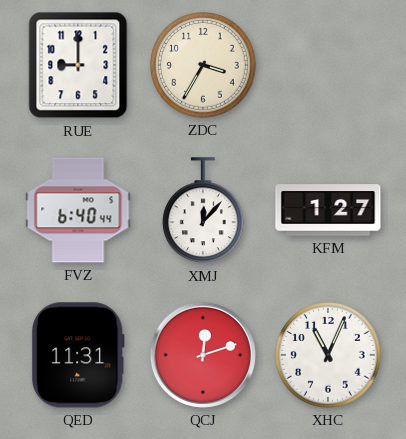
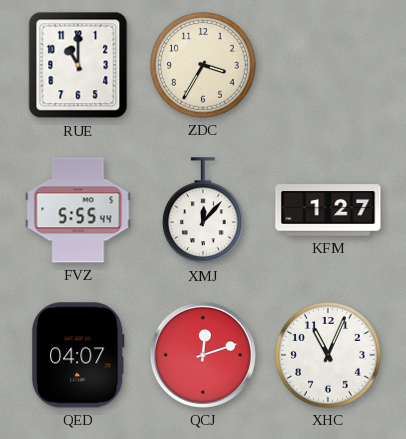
RUE: 9:00 -> 11:00
FVZ: 6:40 -> 5:55
QED: 11:31 -> 04:07
